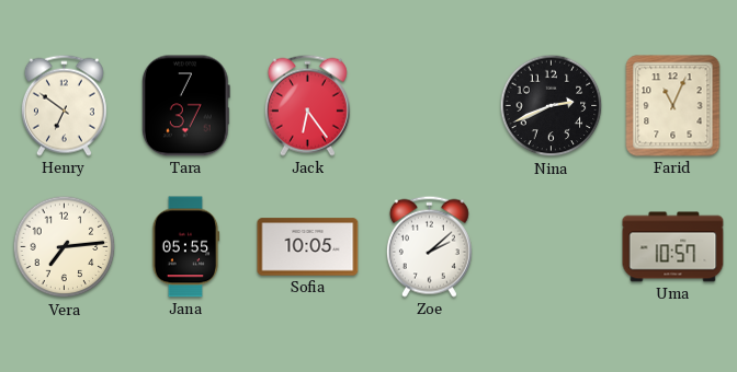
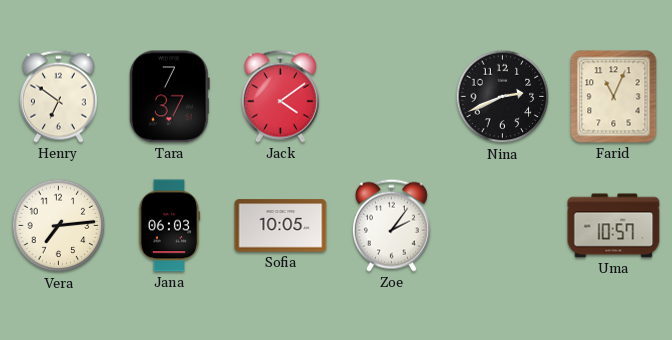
Jack: 6:24 -> 4:09
Jana: 05:55 -> 06:03
Zoe: 2:08 -> 2:06
